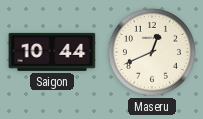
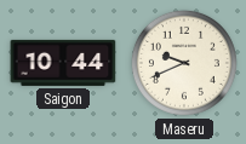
Maseru: 12:41 -> 9:41
